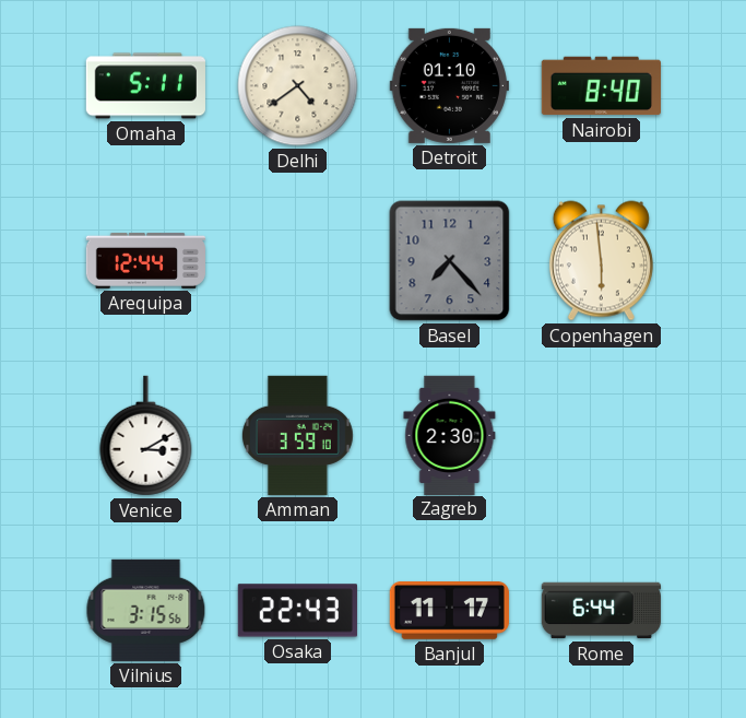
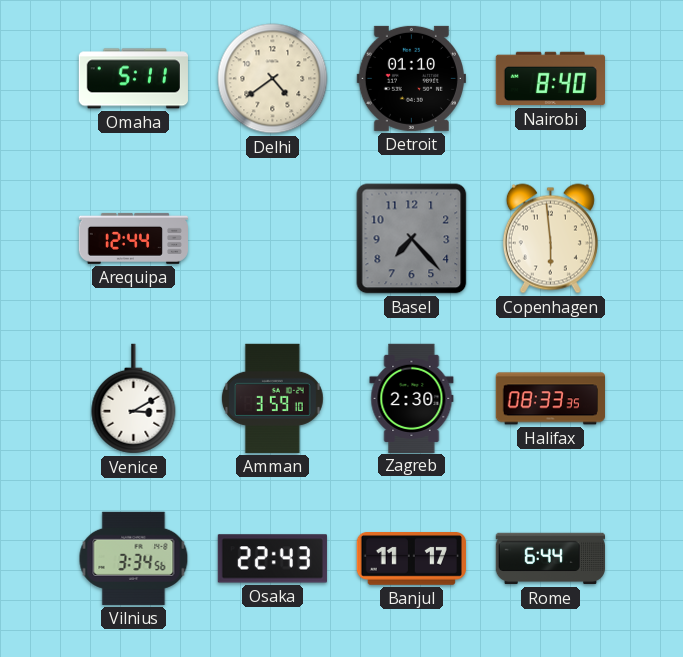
Halifax: none -> 08:33
Vilnius: 3:15 -> 3:34
